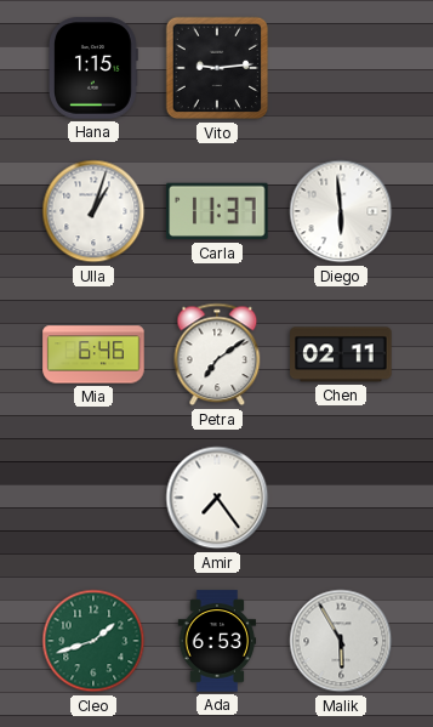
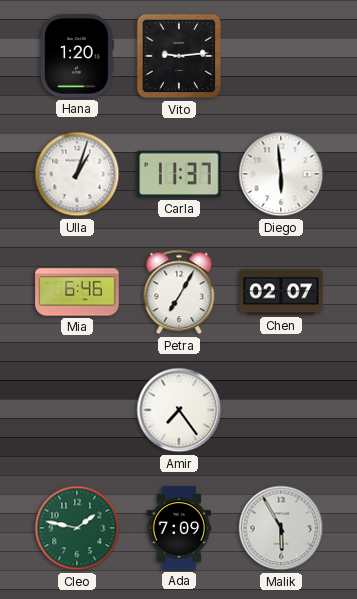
Hana: 1:15 -> 1:20
Petra: 7:09 -> 7:05
Chen: 02:11 -> 02:07
Cleo: 1:42 -> 1:47
Ada: 6:53 -> 7:09
